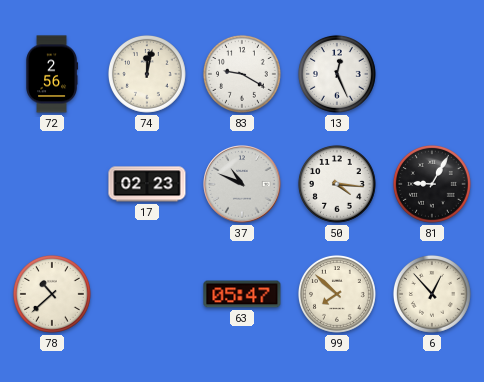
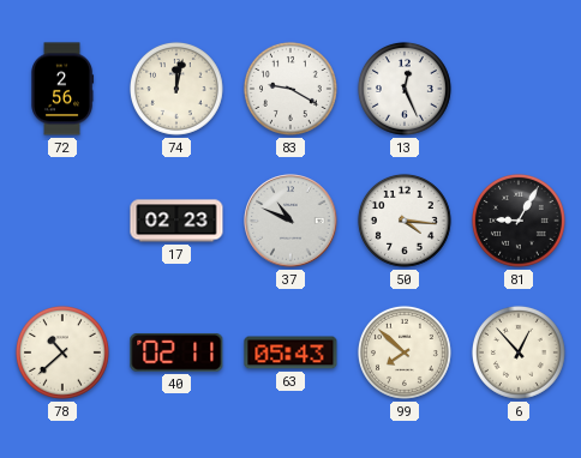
40: none -> 02:11
63: 05:47 -> 05:43
